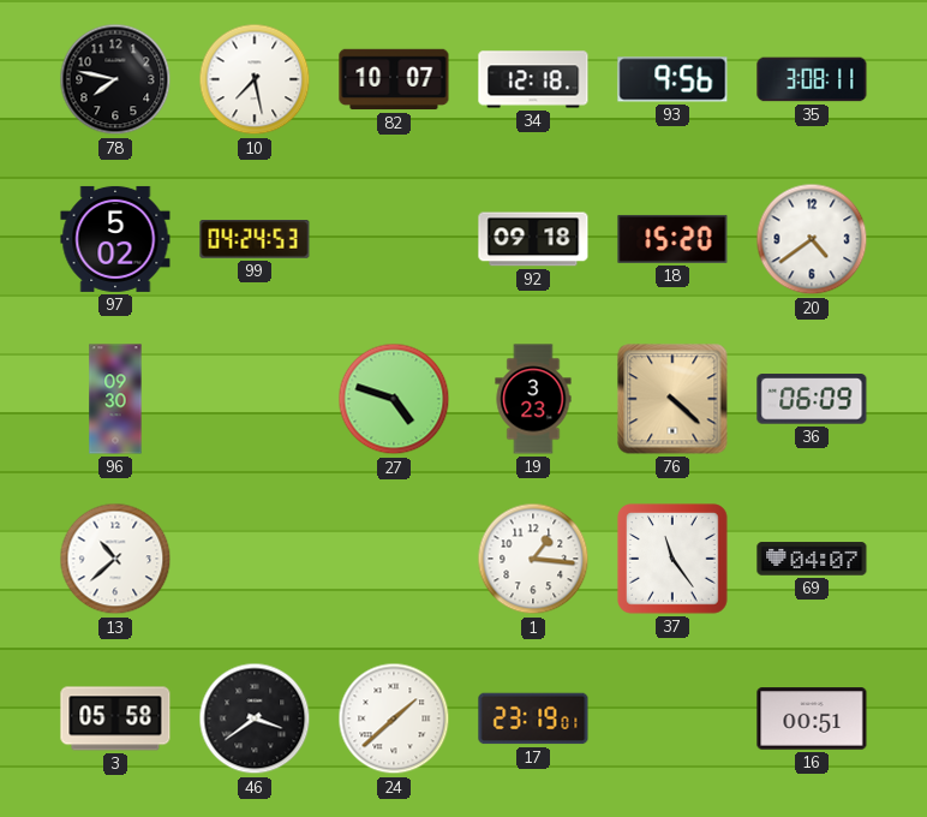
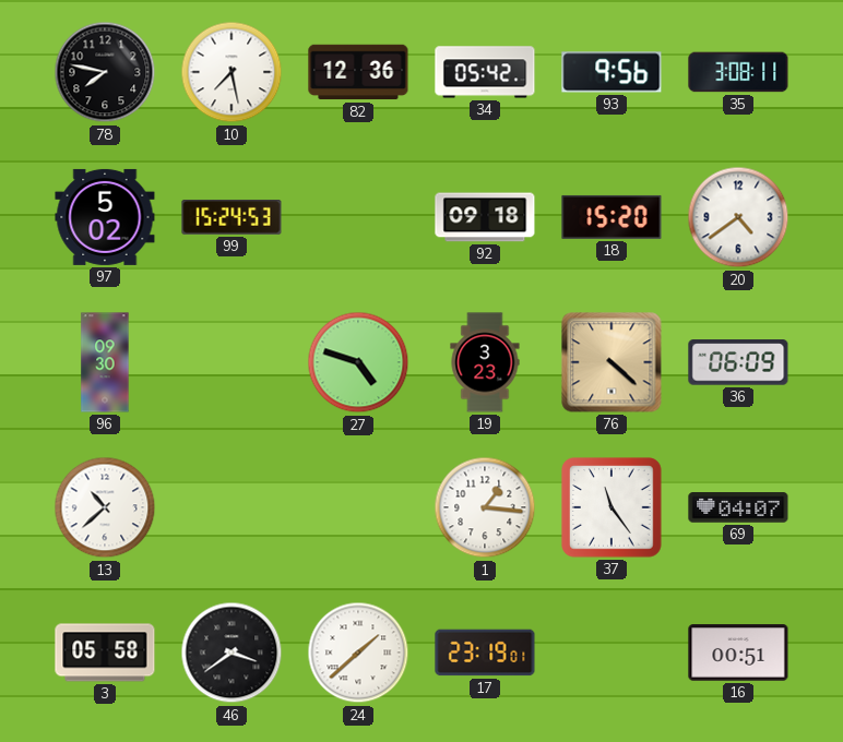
82: 10:07 -> 12:36
34: 12:18 -> 05:42
99: 04:24 -> 15:24
